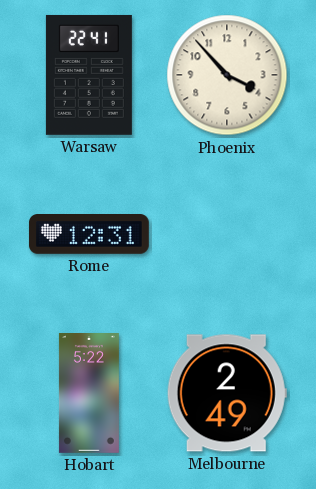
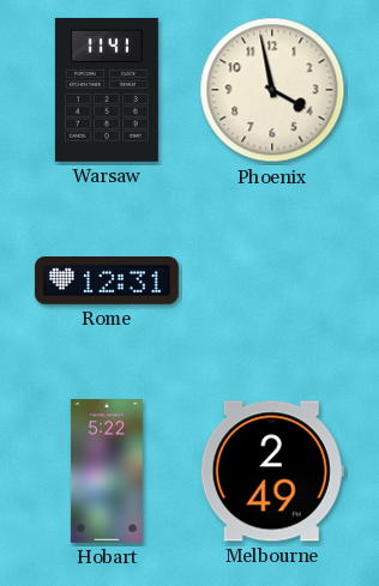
Warsaw: 22:41 -> 11:41
Phoenix: 3:53 -> 3:58
